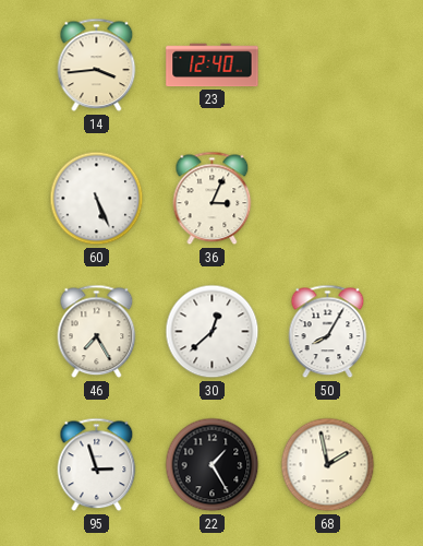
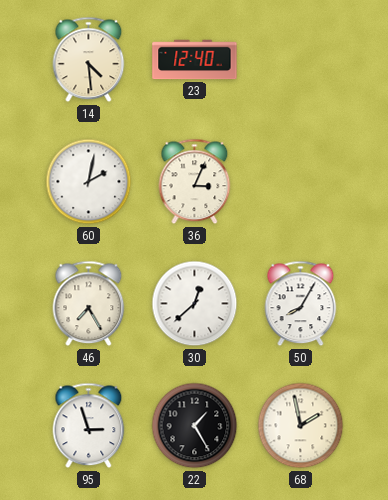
14: 3:44 -> 4:29
60: 5:26 -> 2:02
